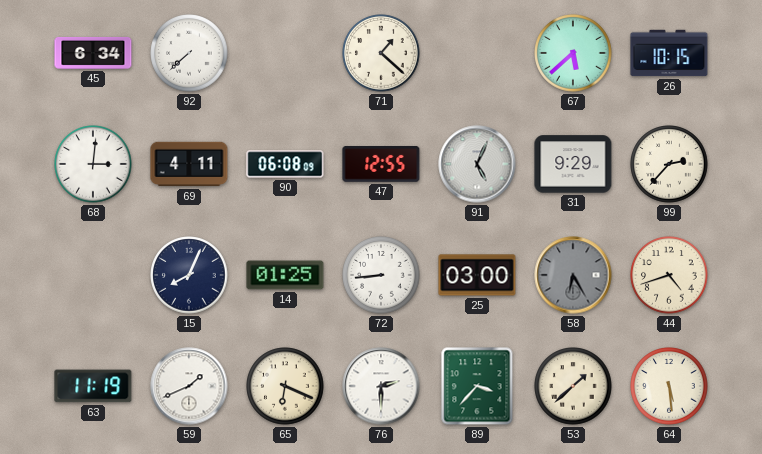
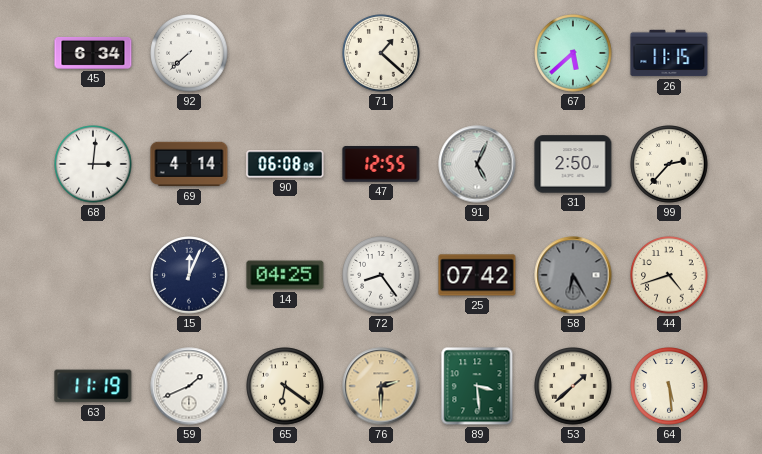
26: 10:15 -> 11:15
69: 4:11 -> 4:14
31: 9:29 -> 2:50
15: 8:04 -> 12:04
14: 01:25 -> 04:25
72: 8:44 -> 8:24
25: 03:00 -> 07:42
65: 6:19 -> 6:21
76 dial: white -> champagne
89: 3:37 -> 3:29
